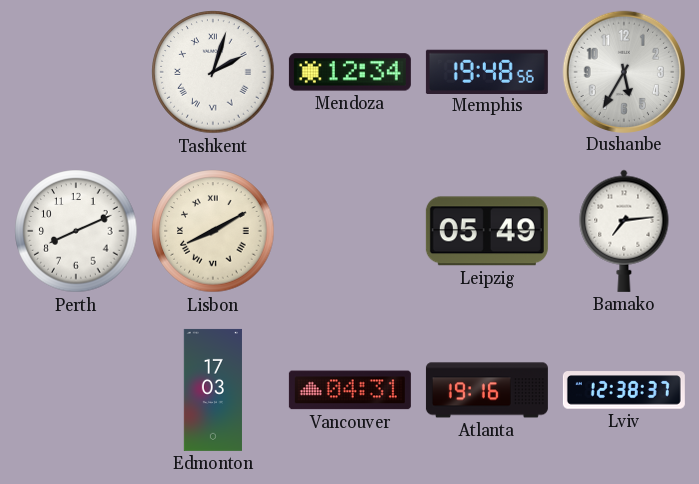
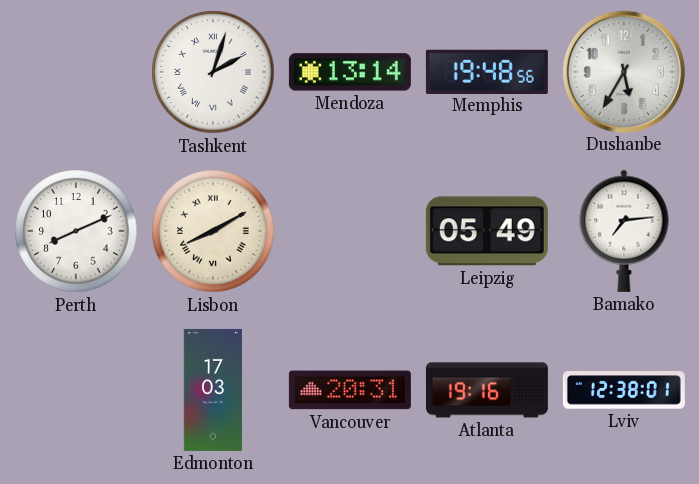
Mendoza: 12:34 -> 13:14
Vancouver: 04:31 -> 20:31
Lviv: 12:38:37 -> 12:38:01
